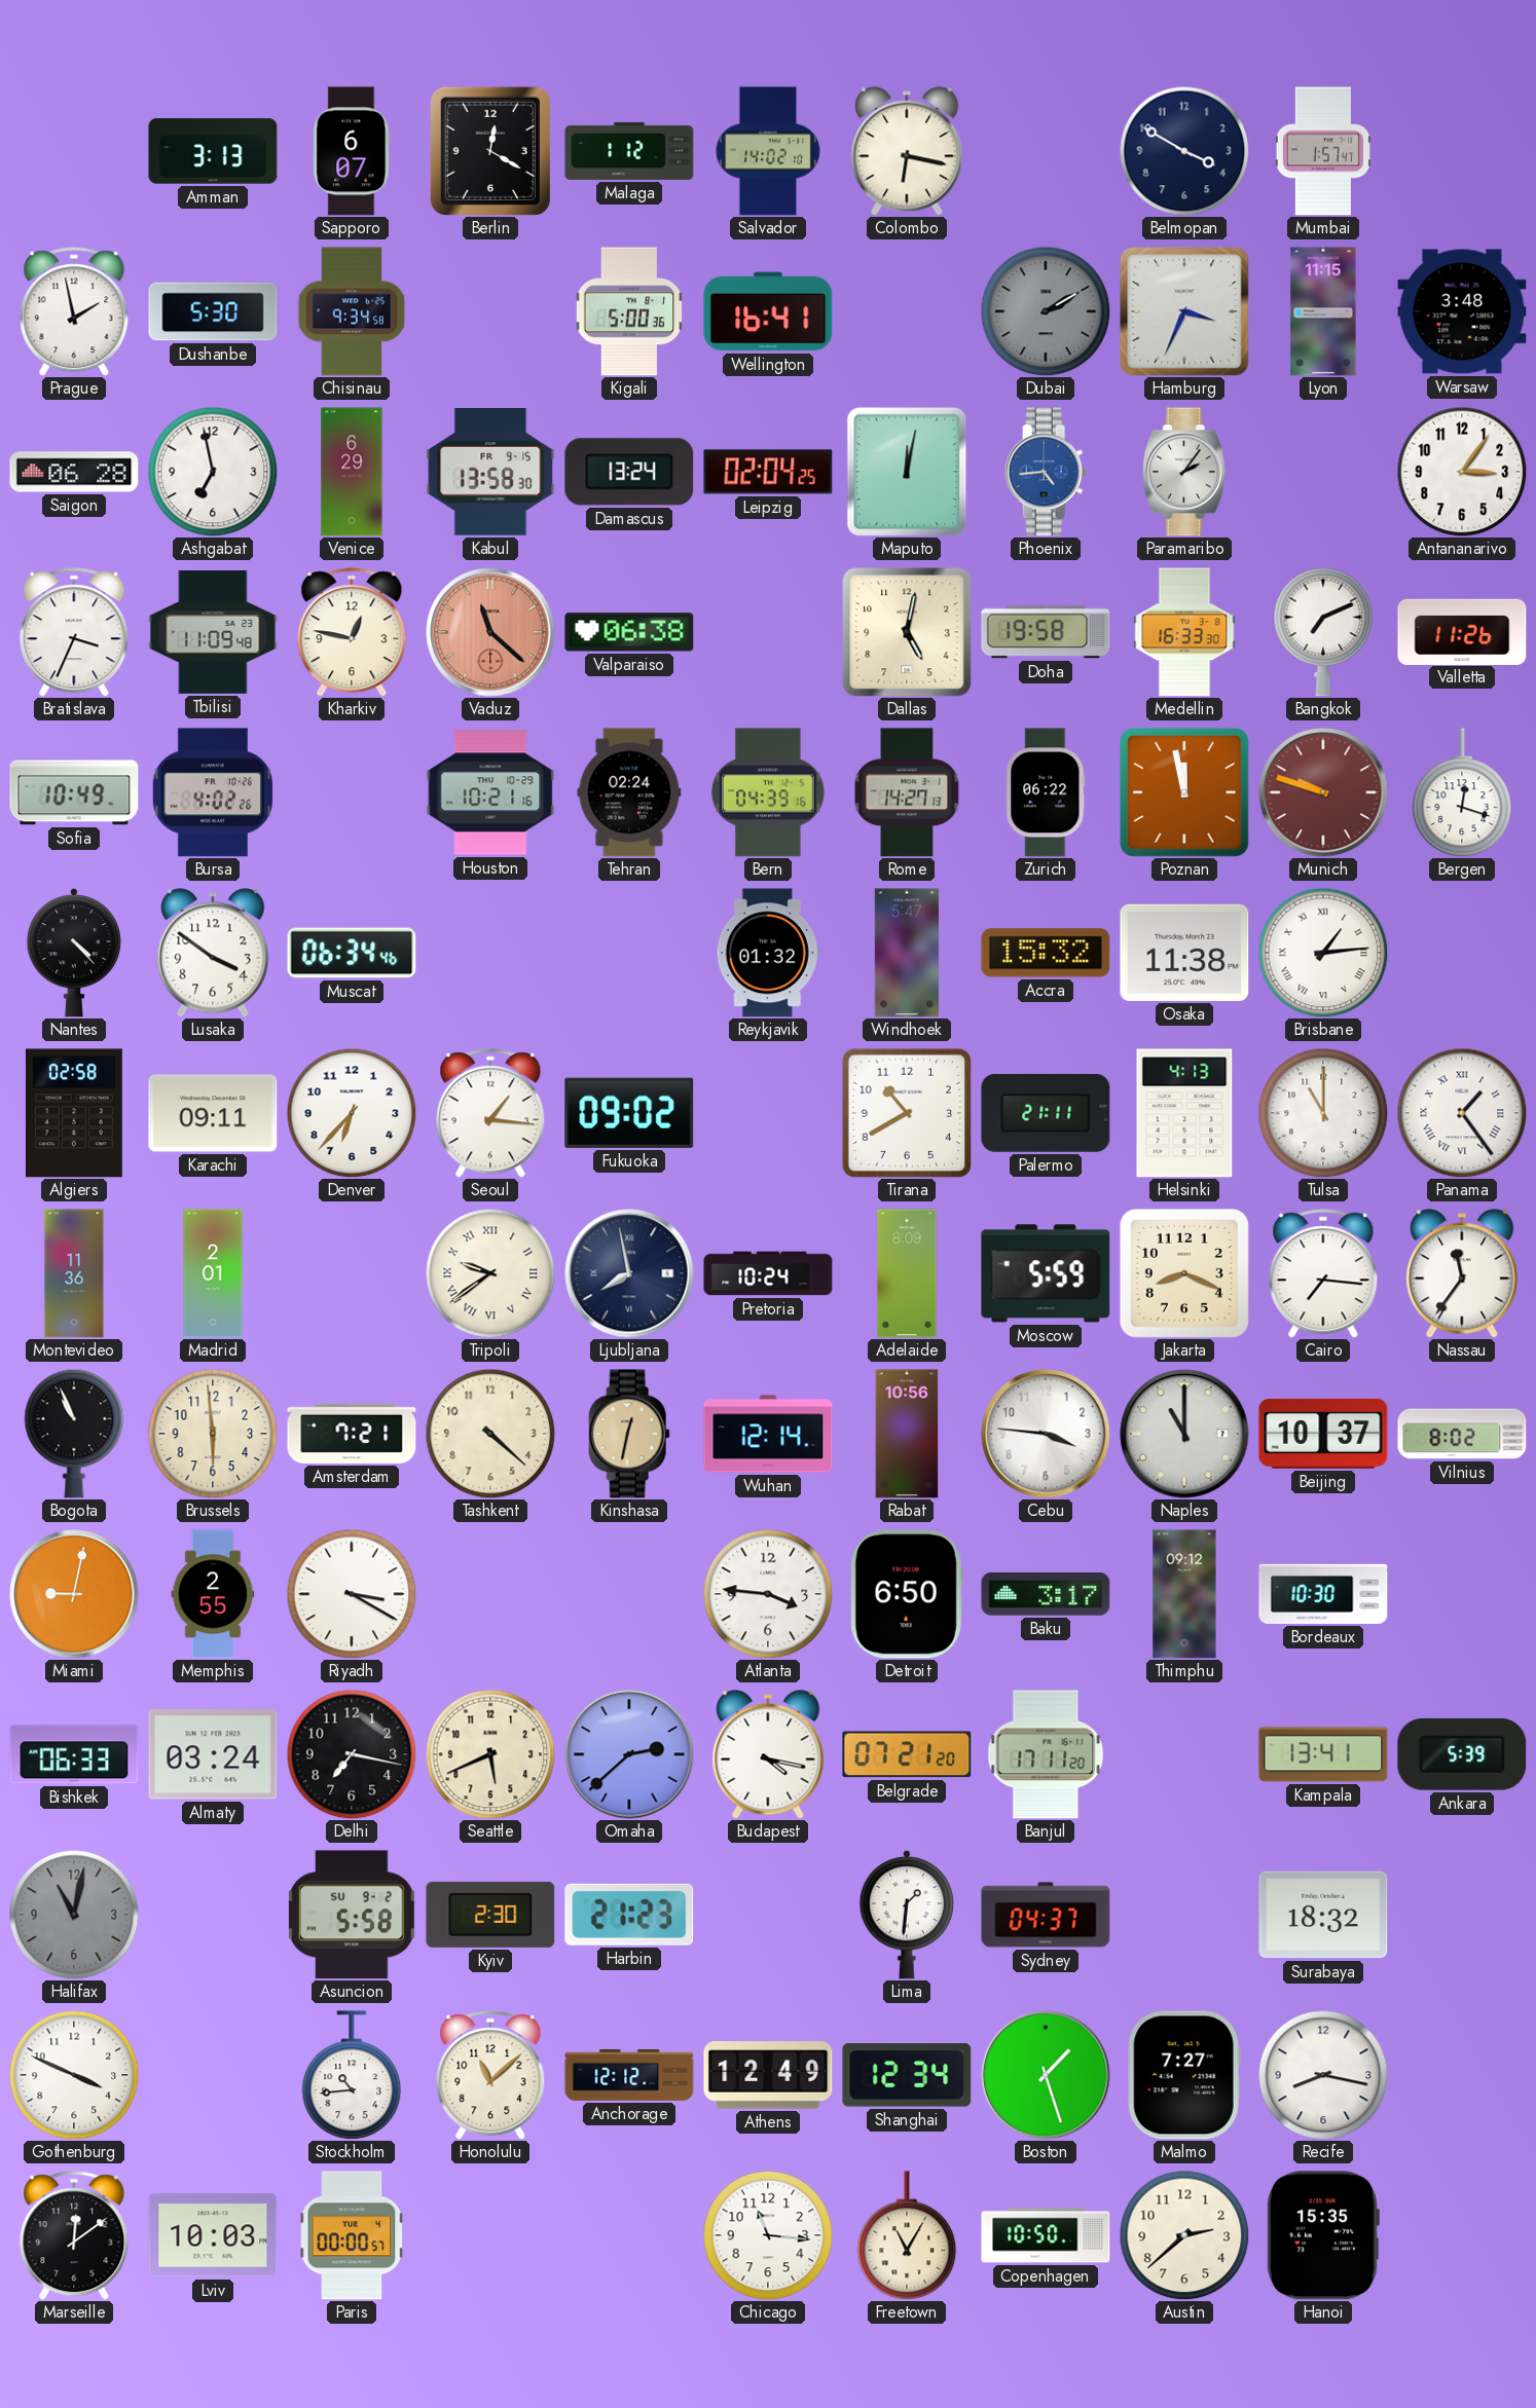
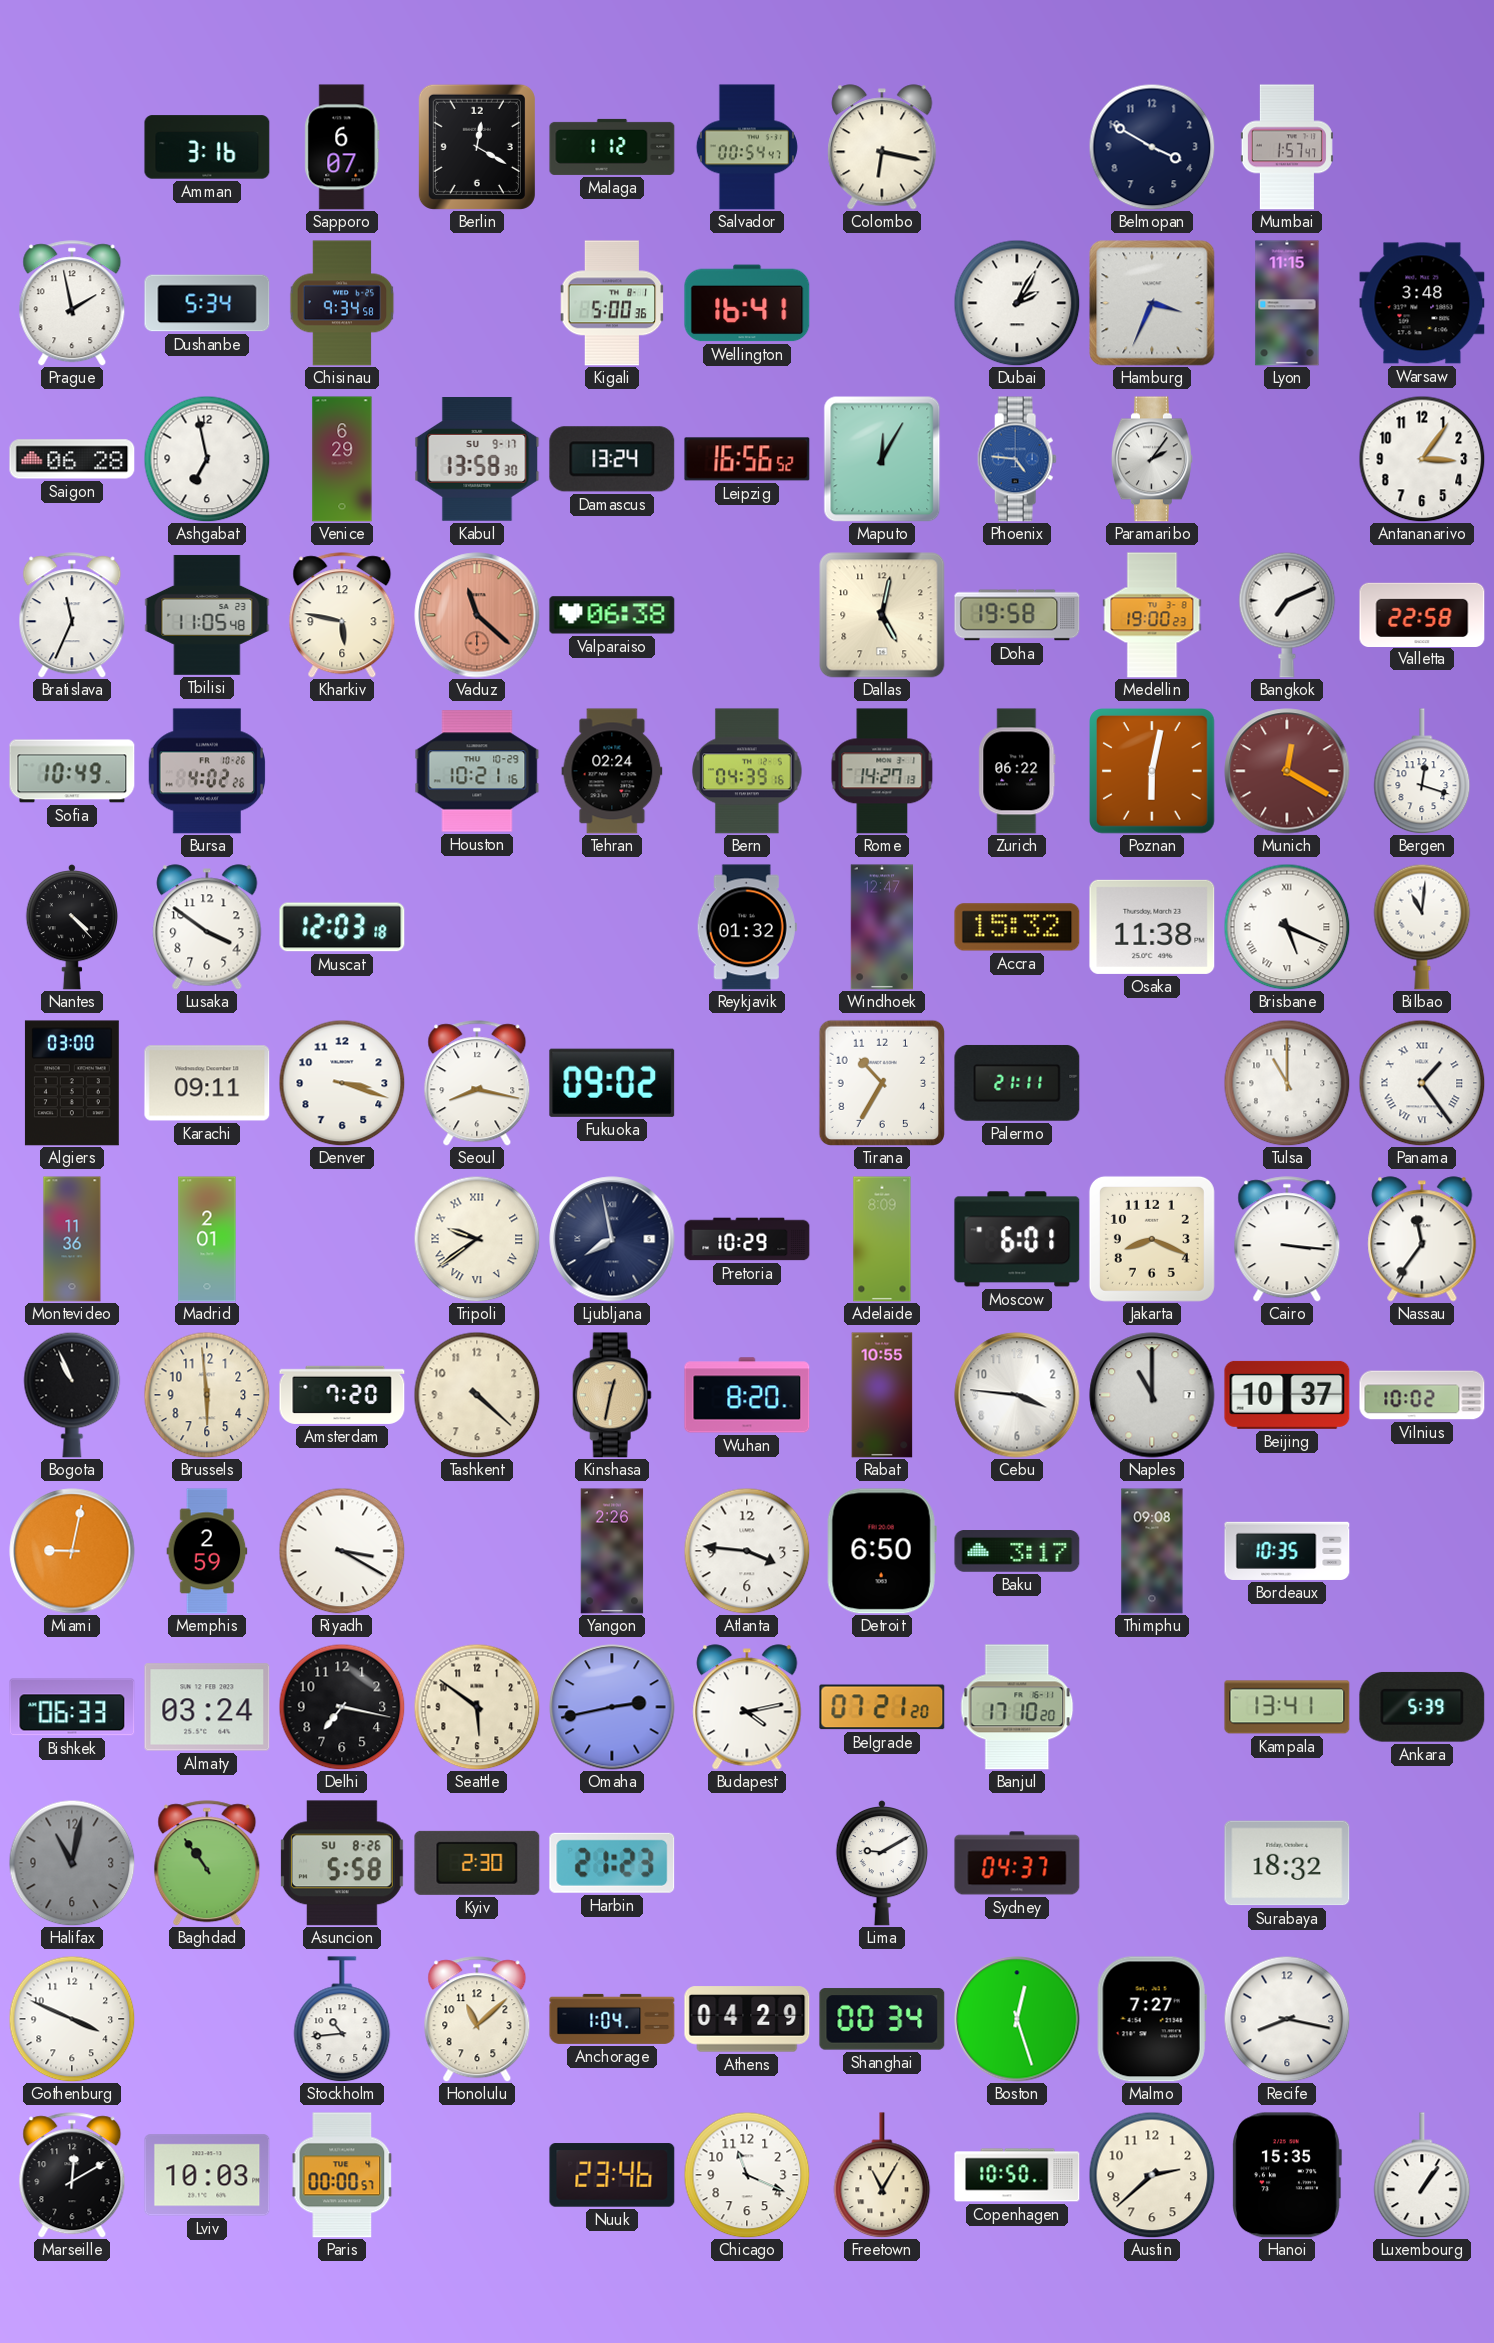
Amman: 3:13 -> 3:16
Salvador: 14:02 -> 00:54
Dushanbe: 5:30 -> 5:34
Dubai: 2:10 -> 2:05
Dubai dial: grey -> white
Kabul date: FR 9-15 -> SU 9-17
Leipzig: 02:04 -> 16:56
Maputo: 12:02 -> 12:05
Phoenix: 4:44 -> 4:46
Bratislava: 3:34 -> 11:34
Tbilisi: 11:09 -> 11:05
Kharkiv: 12:47 -> 5:47
Medellin: 16:33 -> 19:00
Valletta: 11:26 -> 22:58
Poznan: 11:58 -> 6:02
Munich: 9:48 -> 12:20
Muscat: 06:34 -> 12:03
Windhoek: 5:47 -> 12:47
Brisbane: 1:14 -> 5:19
Bilbao: none -> 11:01
Algiers: 02:58 -> 03:00
Denver: 6:37 -> 3:18
Seoul: 1:16 -> 8:17
Tirana: 10:40 -> 10:35
Helsinki: 4:13 -> none
Pretoria: 10:24 -> 10:29
Moscow: 5:59 -> 6:01
Cairo: 7:16 -> 3:16
Amsterdam: 7:21 -> 7:20
Wuhan: 12:14 -> 8:20
Rabat: 10:56 -> 10:55
Vilnius: 8:02 -> 10:02
Memphis: 2:55 -> 2:59
Yangon: none -> 2:26
Thimphu: 09:12 -> 09:08
Bordeaux: 10:30 -> 10:35
Seattle: 5:41 -> 5:51
Omaha: 2:38 -> 2:43
Budapest: 4:17 -> 4:13
Banjul: 17:11 -> 17:10
Baghdad: none -> 10:54
Asuncion date: SU 9-2 -> SU 8-26
Lima: 1:31 -> 9:10
Anchorage: 12:12 -> 1:04
Athens: 12:49 -> 04:29
Shanghai: 12:34 -> 00:34
Boston: 1:27 -> 12:27
Marseille: 12:09 -> 12:10
Nuuk: none -> 23:46
Chicago: 11:16 -> 11:19
Luxembourg: none -> 1:06
